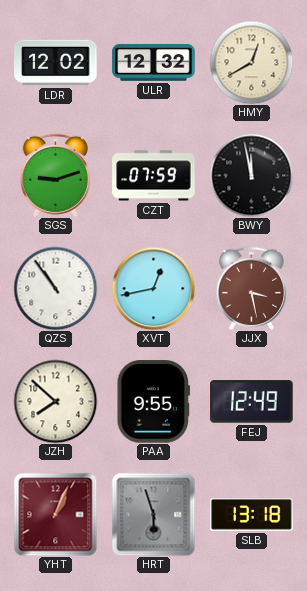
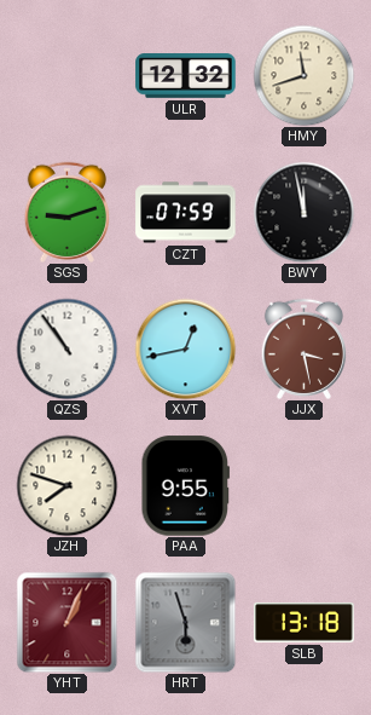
LDR: 12:02 -> none
HMY: 12:40 -> 11:42
JZH: 7:52 -> 7:48
FEJ: 12:49 -> none
